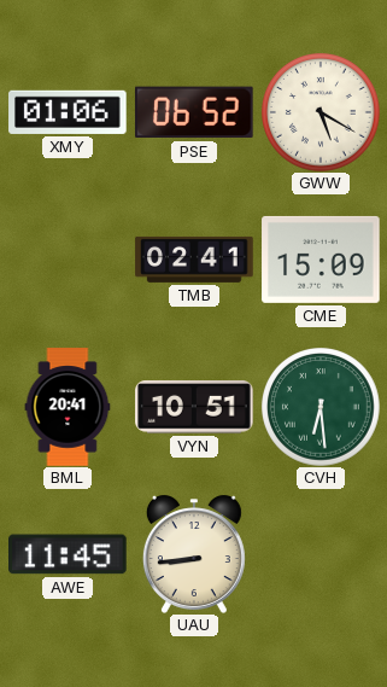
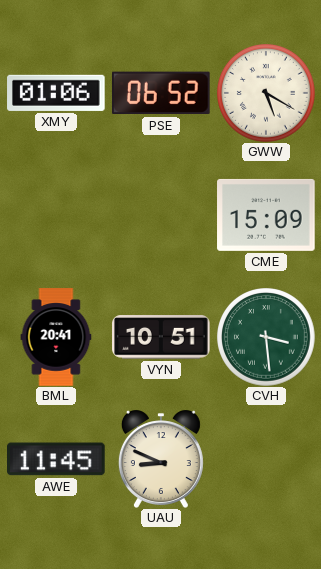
TMB: 02:41 -> none
CVH: 6:29 -> 3:29
UAU: 8:44 -> 8:49
